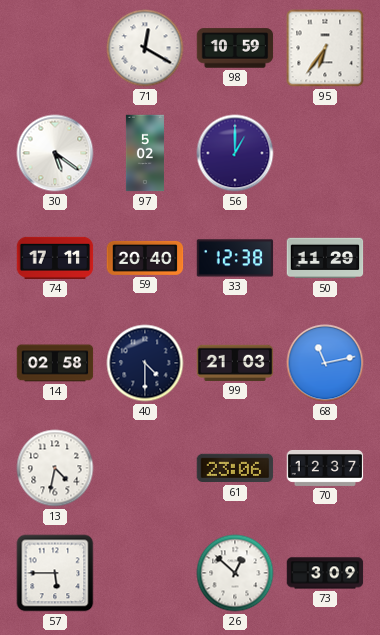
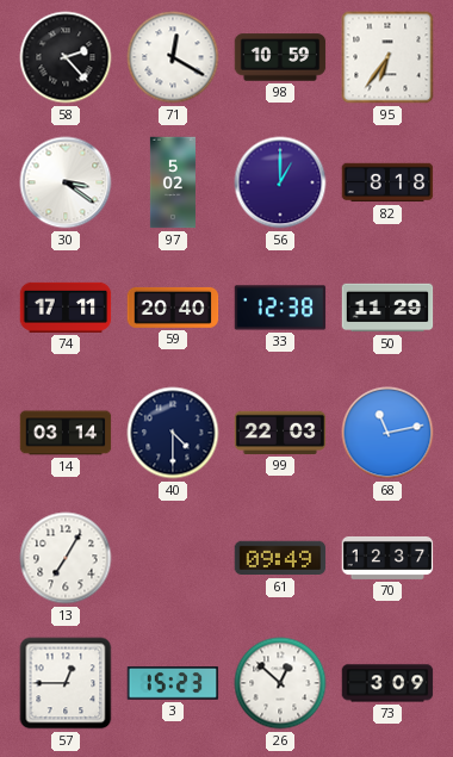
58: none -> 2:23
30: 5:21 -> 3:21
82: none -> 8:18
14: 02:58 -> 03:14
99: 21:03 -> 22:03
13: 4:32 -> 7:05
61: 23:06 -> 09:49
57: 5:45 -> 12:45
3: none -> 15:23
